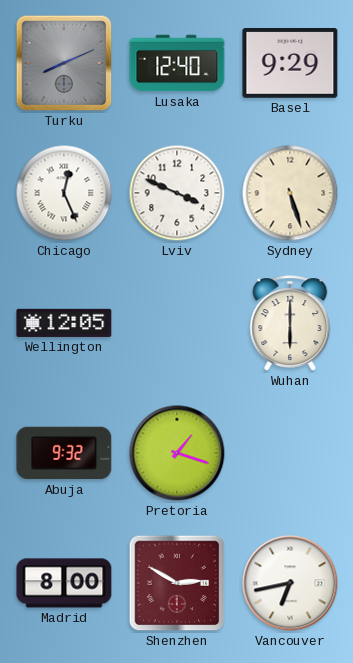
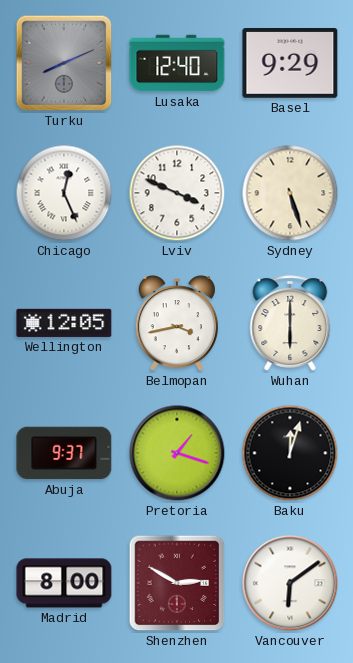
Belmopan: none -> 3:43
Abuja: 9:32 -> 9:37
Baku: none -> 12:03
Vancouver: 6:43 -> 6:09
